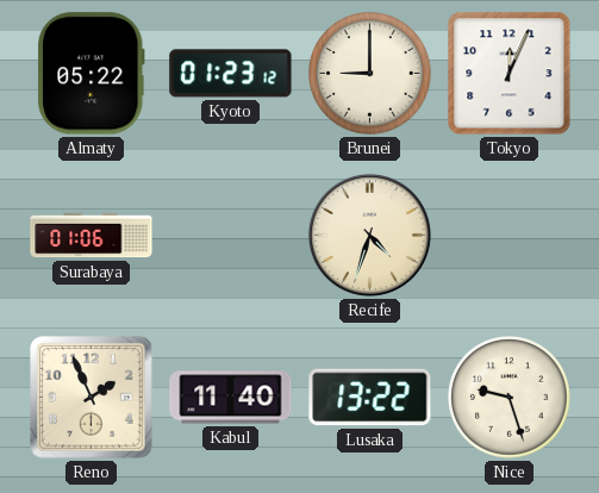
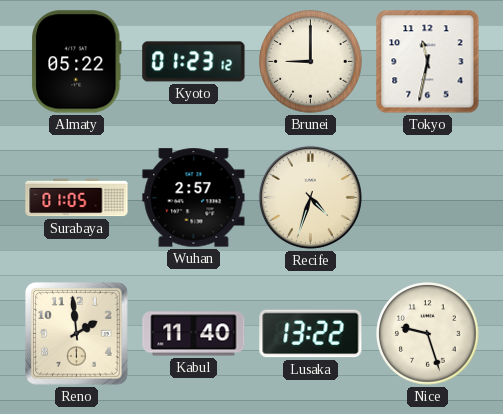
Tokyo: 12:04 -> 11:32
Surabaya: 01:06 -> 01:05
Wuhan: none -> 2:57
Reno: 1:56 -> 1:59
